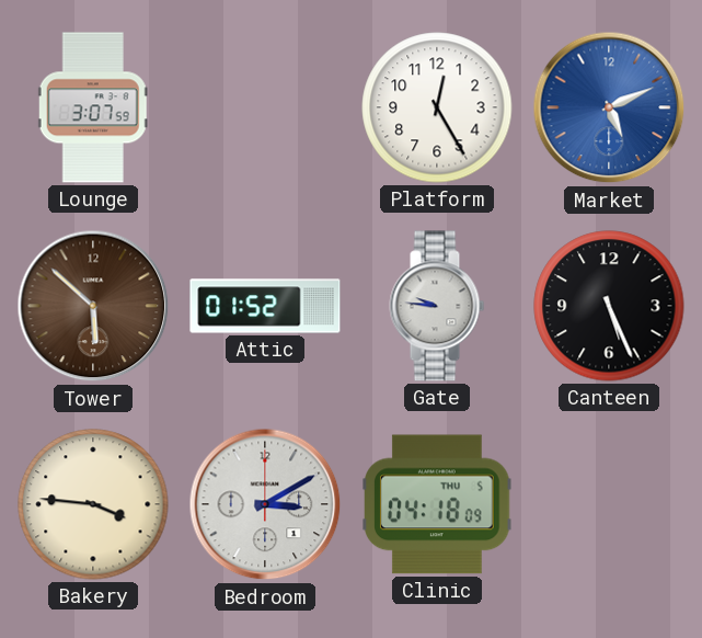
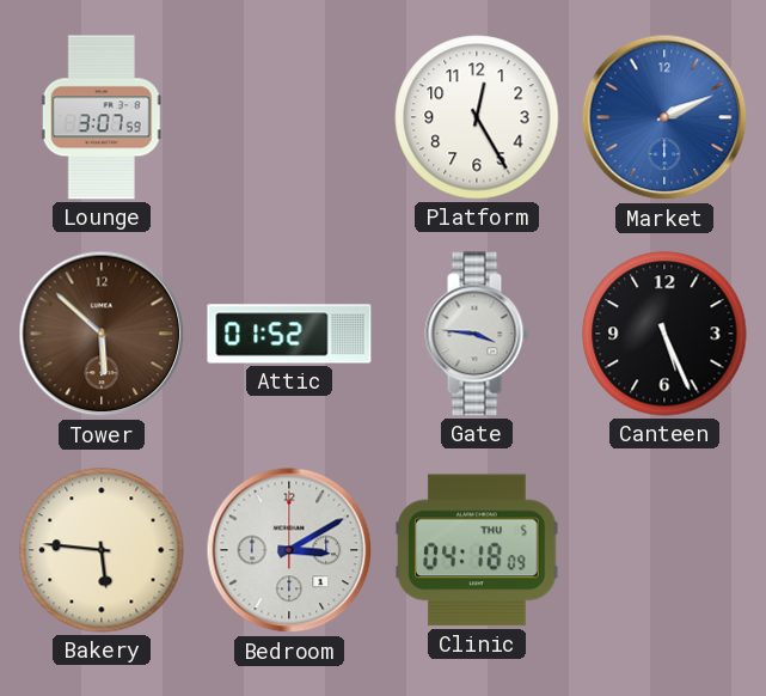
Market: 5:11 -> 2:11
Gate: 9:46 -> 3:46
Bakery: 3:46 -> 5:46
